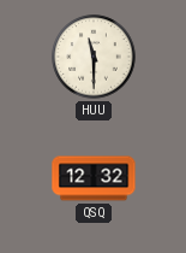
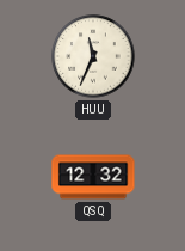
HUU: 11:30 -> 11:34
